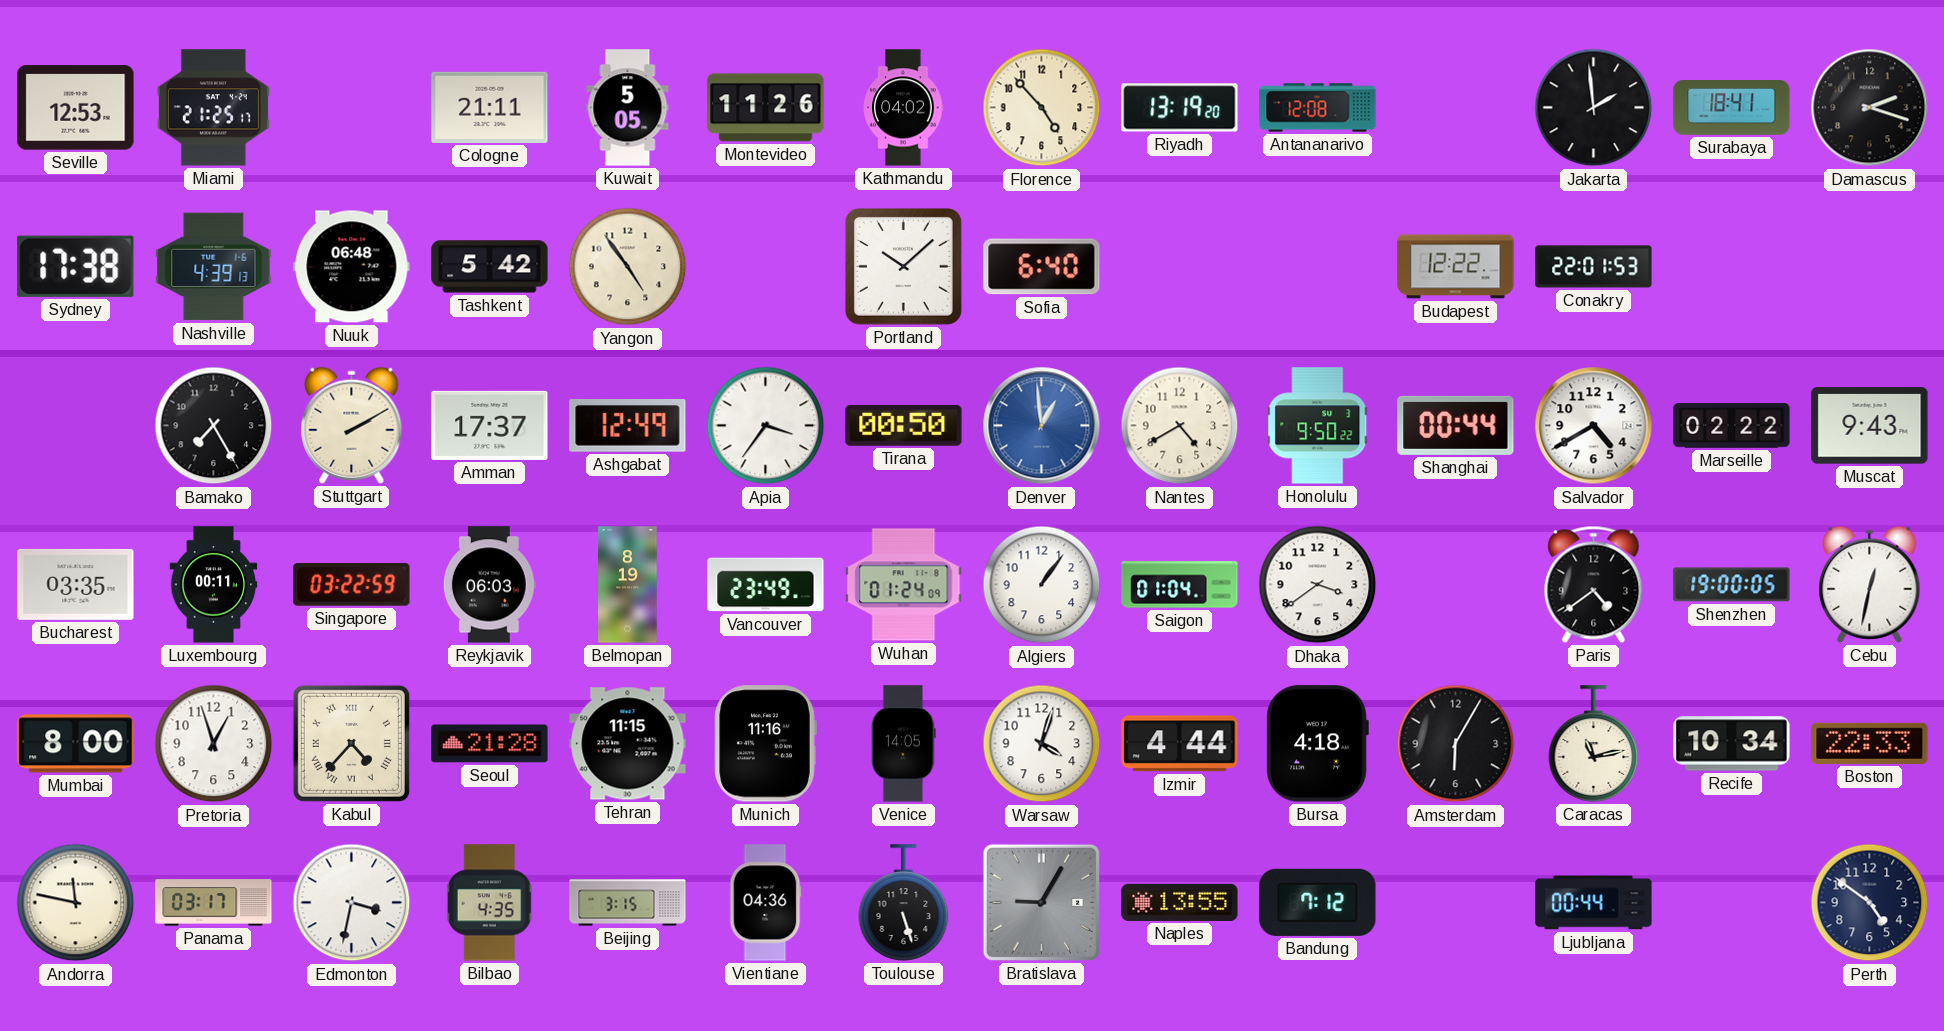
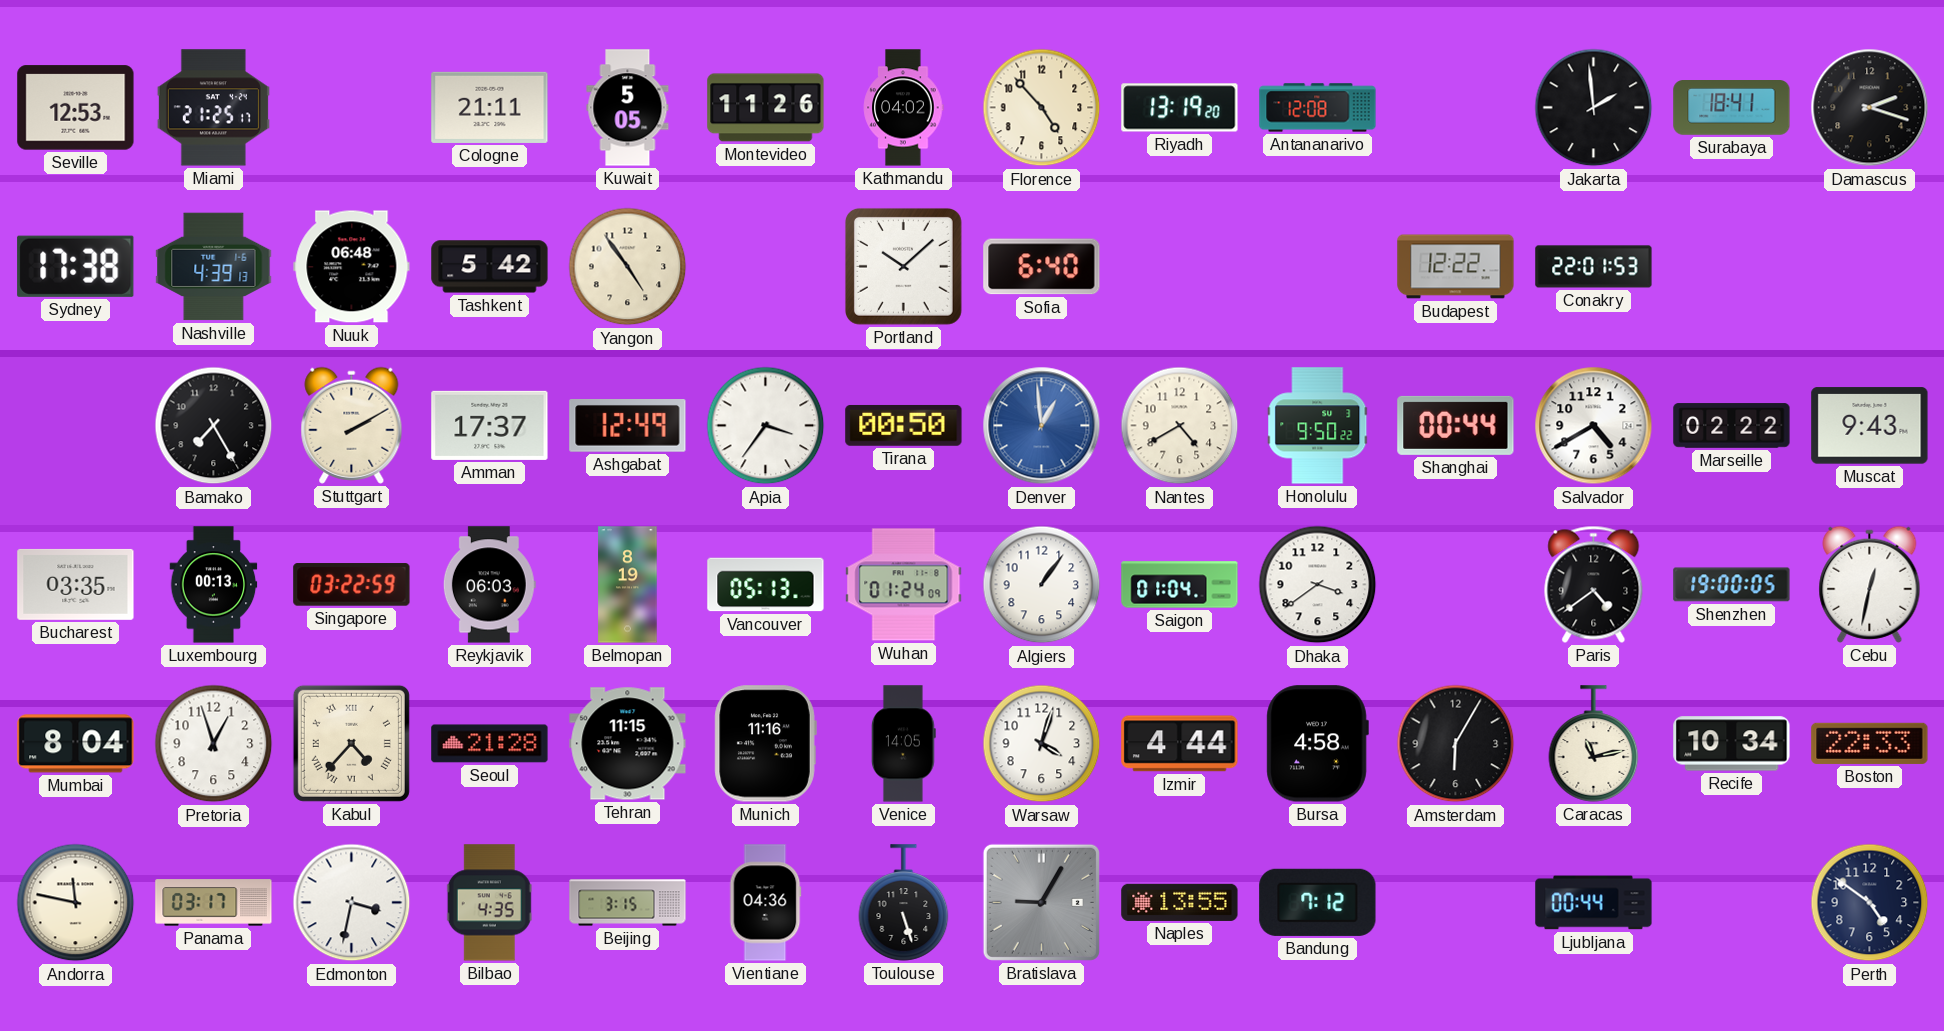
Luxembourg: 00:11 -> 00:13
Vancouver: 23:49 -> 05:13
Mumbai: 8:00 -> 8:04
Bursa: 4:18 -> 4:58
